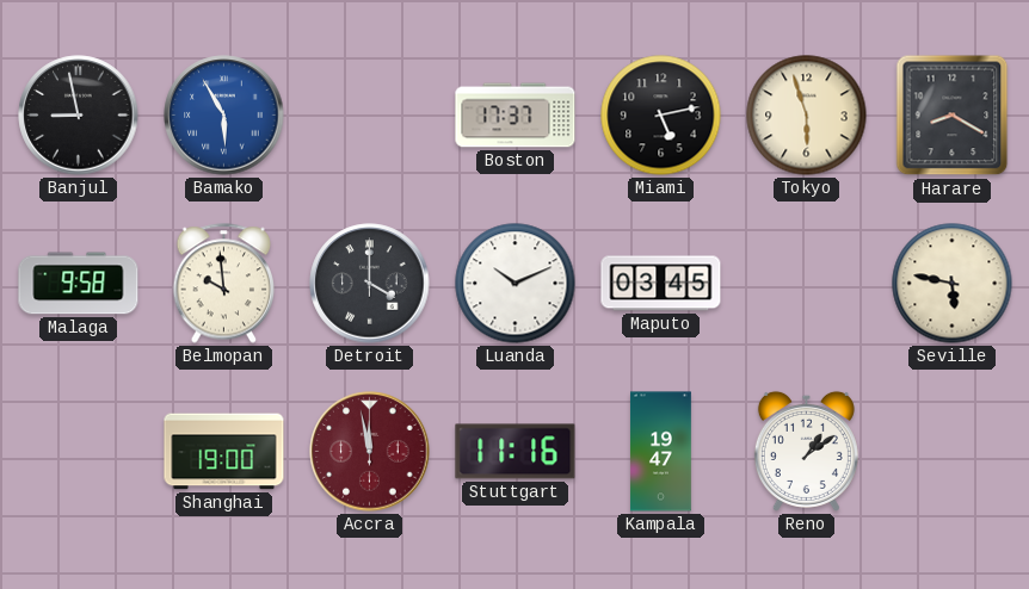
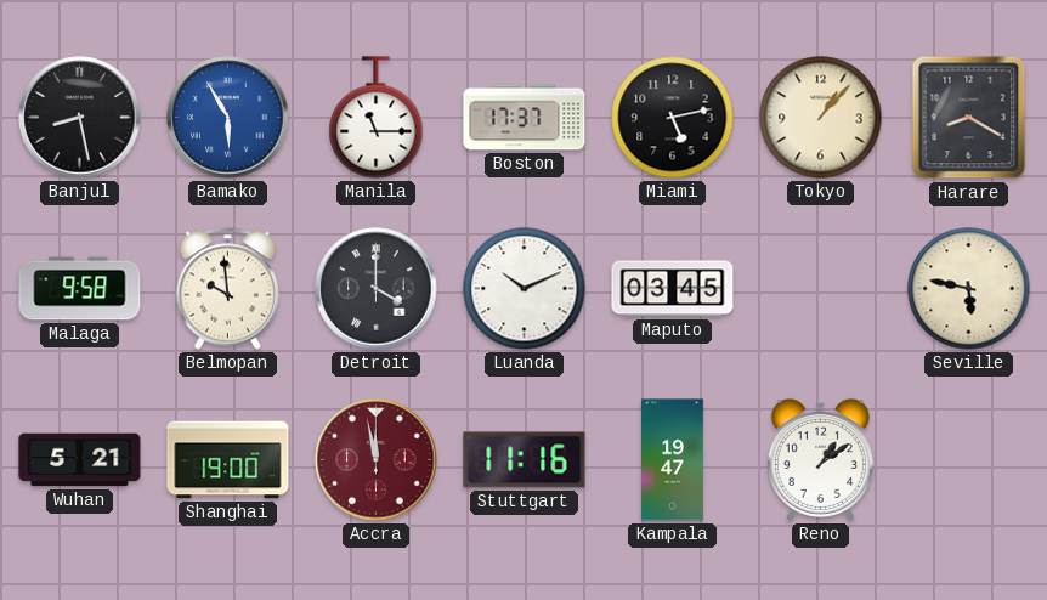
Banjul: 8:58 -> 8:28
Manila: none -> 11:15
Tokyo: 5:57 -> 1:07
Wuhan: none -> 5:21
